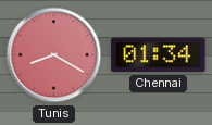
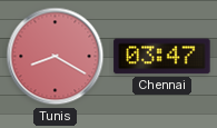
Chennai: 01:34 -> 03:47
